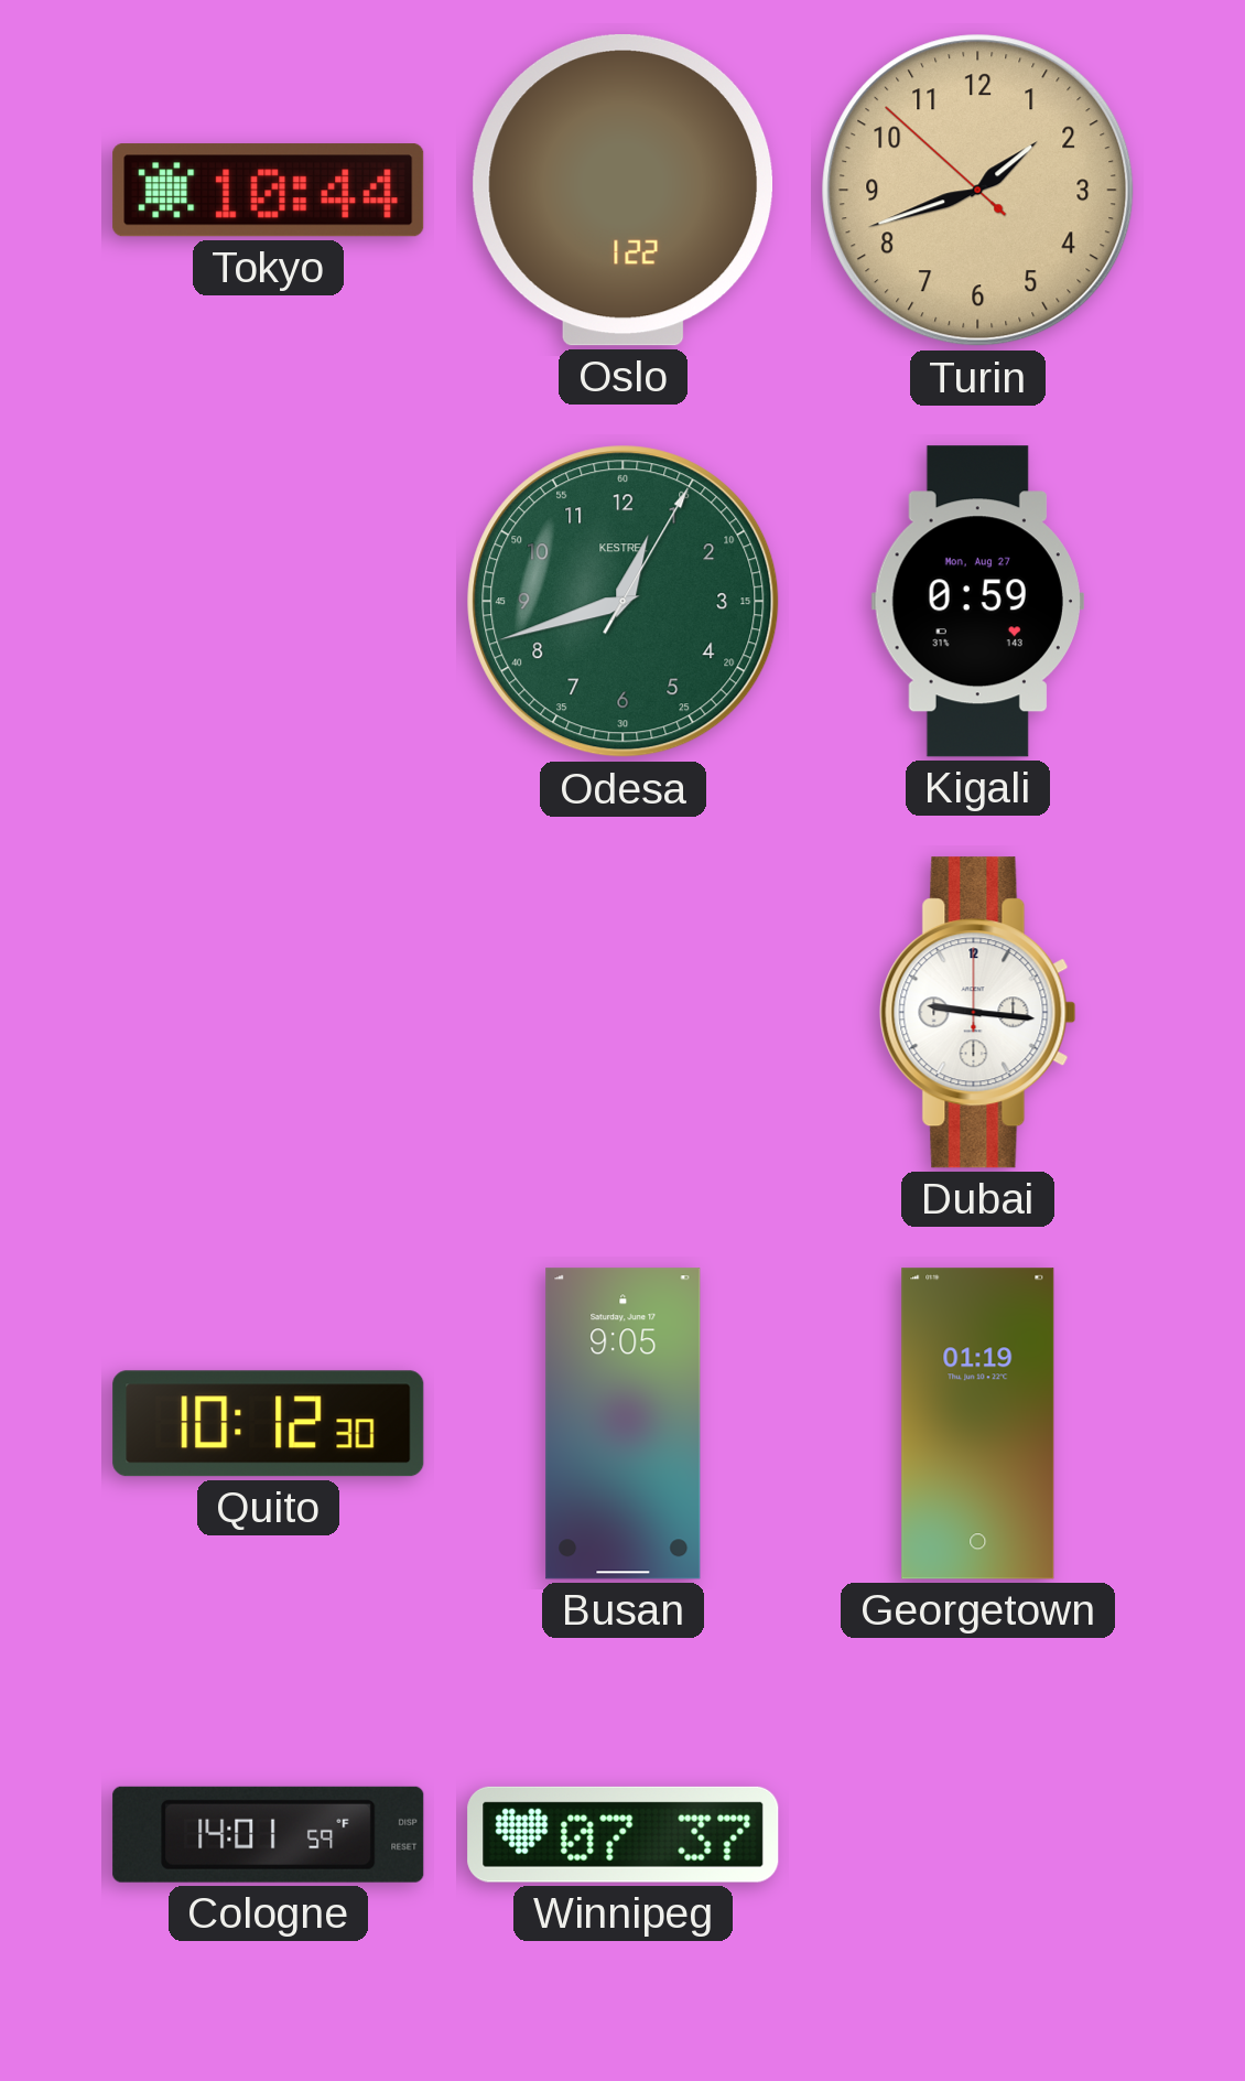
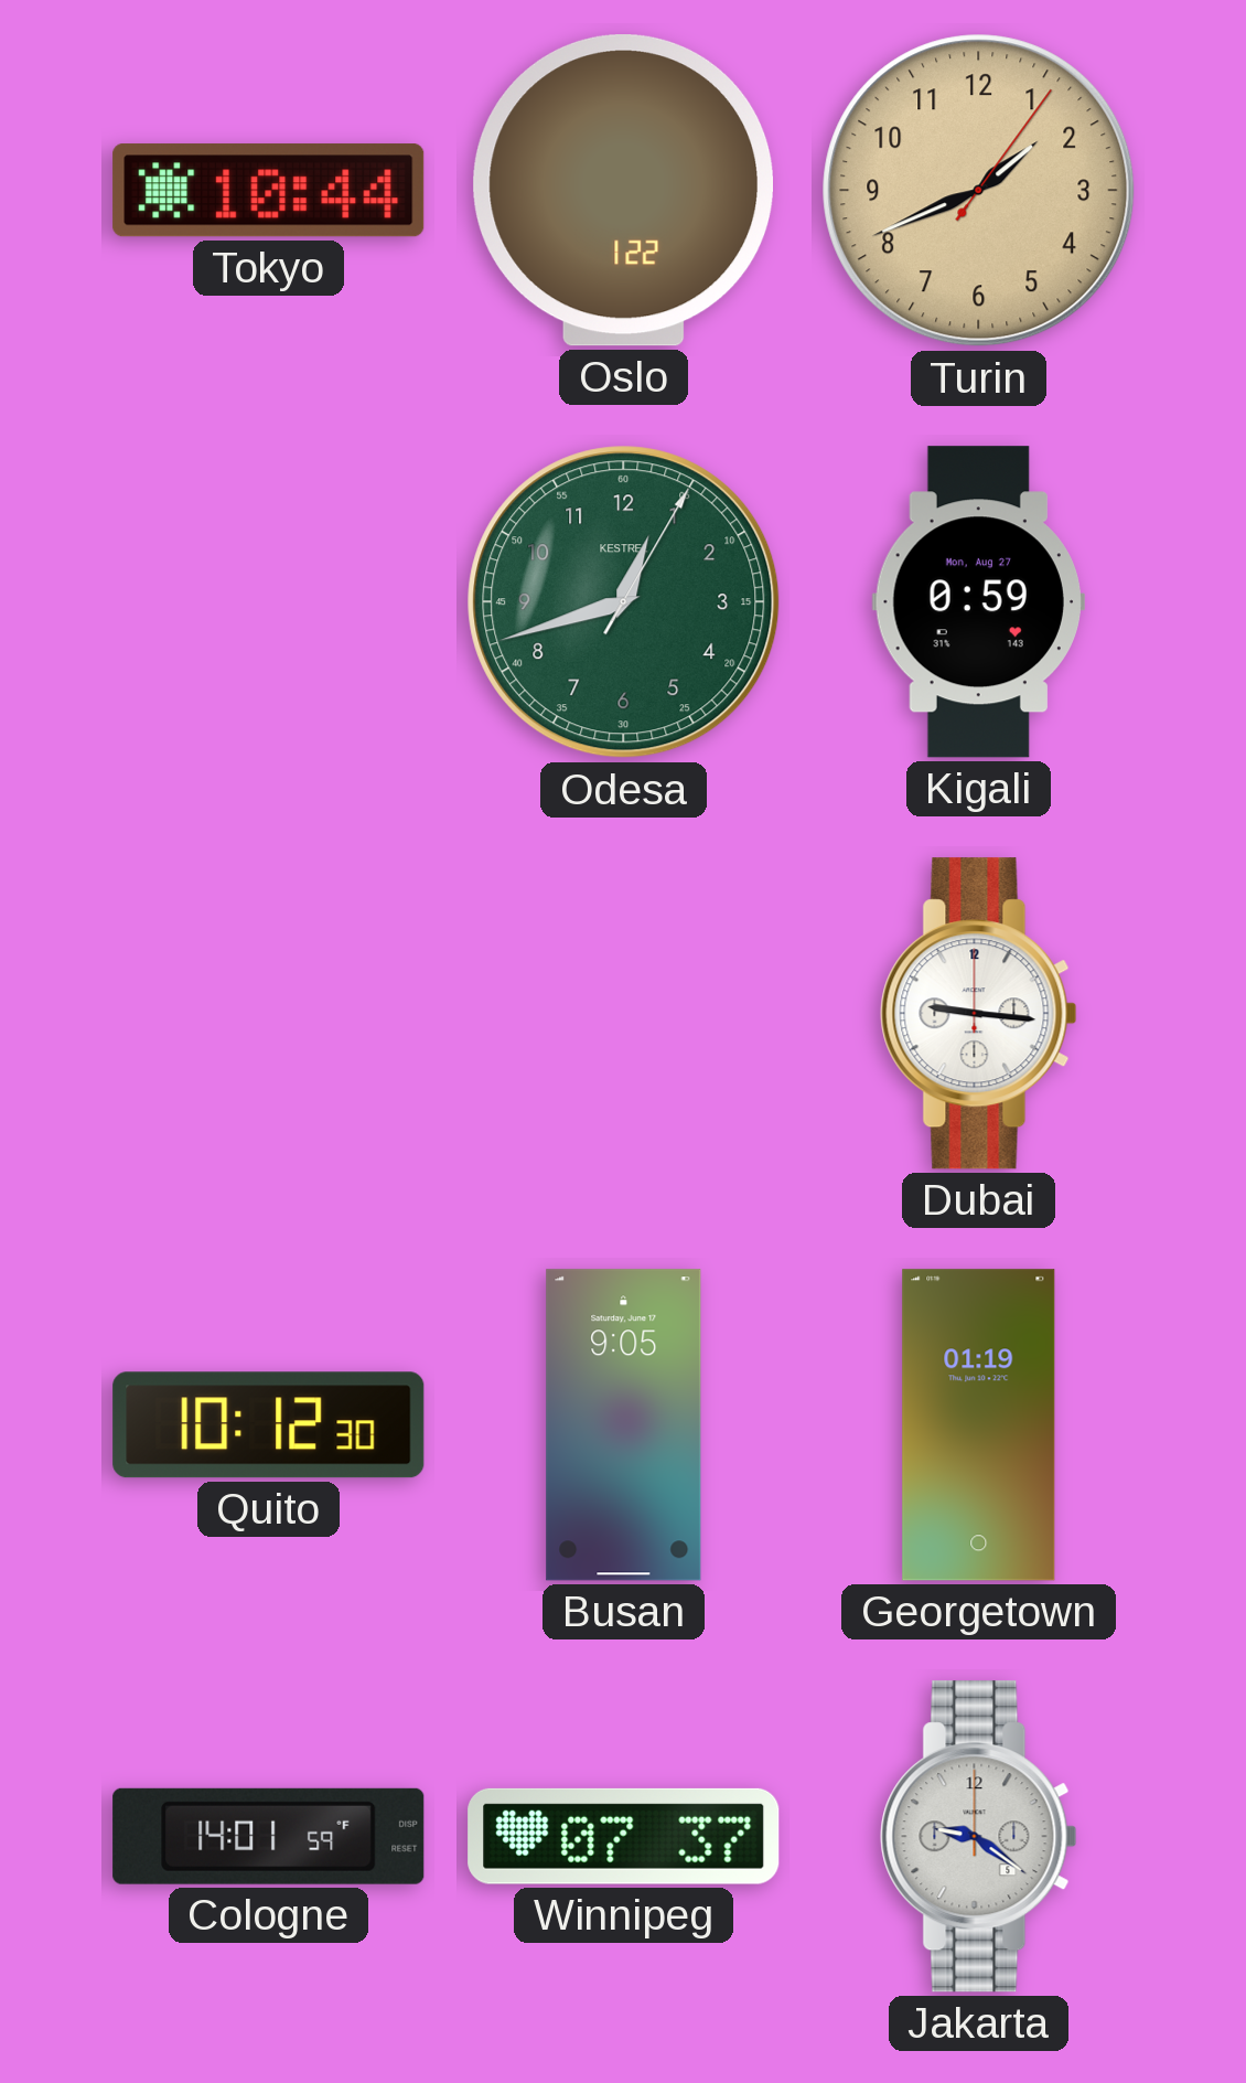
Turin: 1:41:52 -> 1:41:06
Jakarta: none -> 9:21
